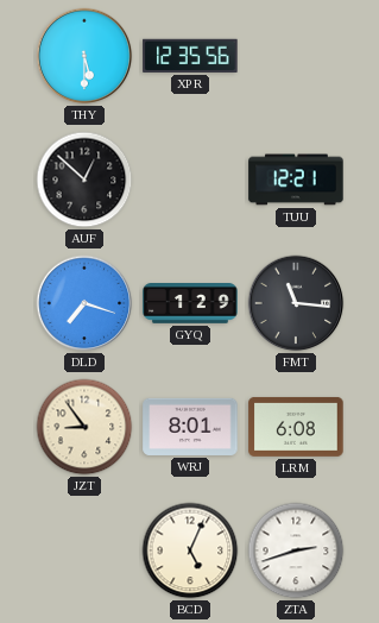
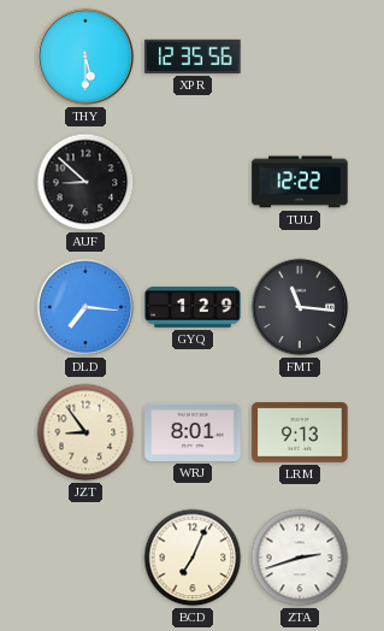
AUF: 12:52 -> 8:52
TUU: 12:21 -> 12:22
DLD: 7:18 -> 7:16
LRM: 6:08 -> 9:13
BCD: 5:04 -> 7:04
